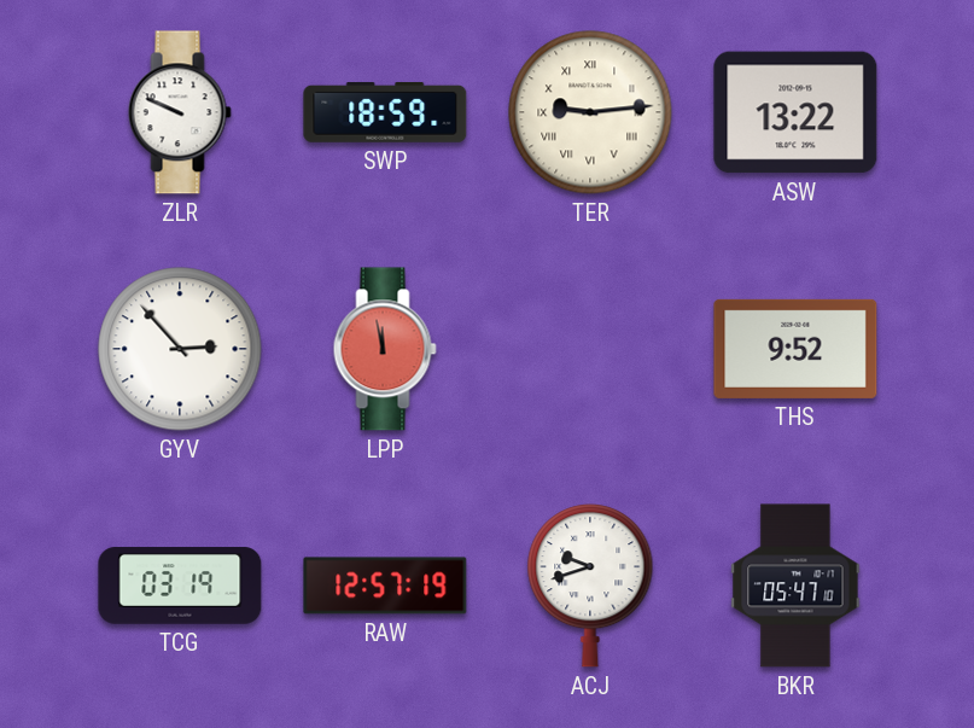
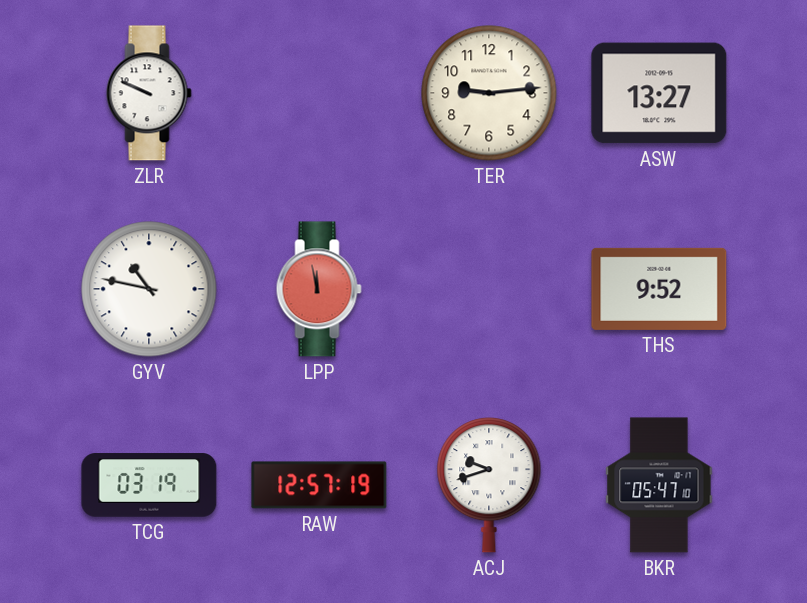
SWP: 18:59 -> none
TER numerals: Roman -> Arabic
ASW: 13:22 -> 13:27
GYV: 2:53 -> 10:47
